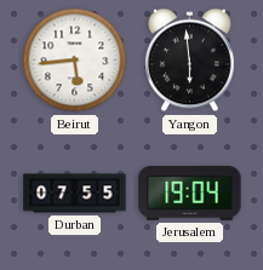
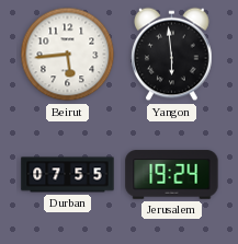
Jerusalem: 19:04 -> 19:24
